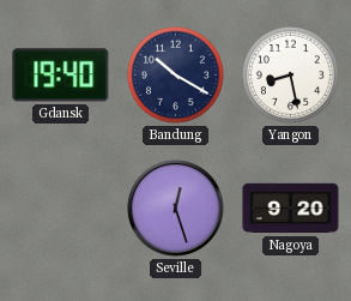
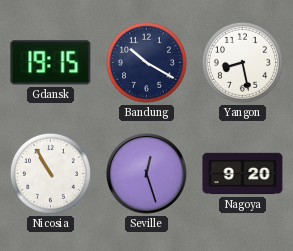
Gdansk: 19:40 -> 19:15
Nicosia: none -> 10:55
